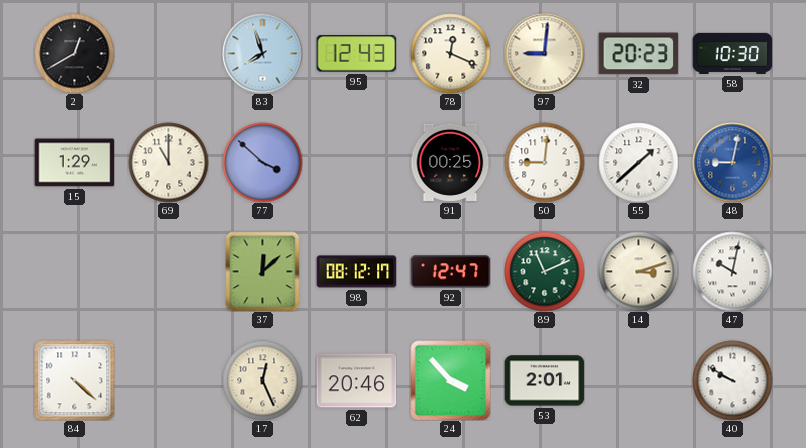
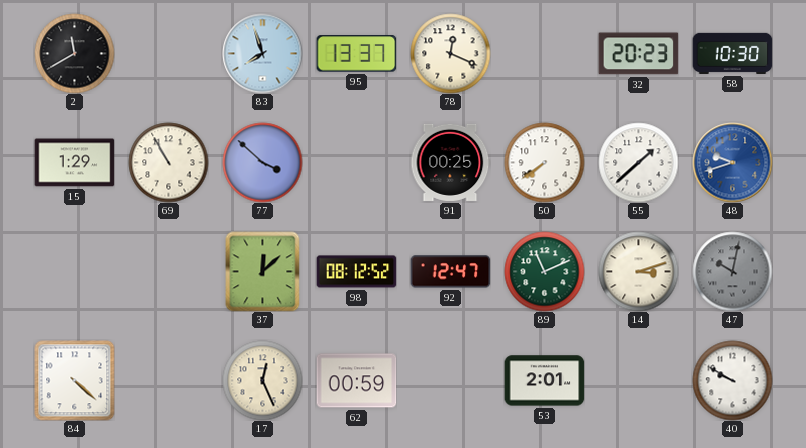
2: 12:40 -> 11:40
95: 12:43 -> 13:37
97: 9:01 -> none
69: 11:00 -> 10:55
50: 9:01 -> 7:39
48: 9:02 -> 9:42
98: 08:12:17 -> 08:12:52
47 dial: white -> grey
62: 20:46 -> 00:59
24: 3:53 -> none
